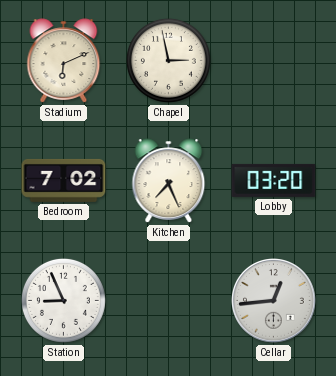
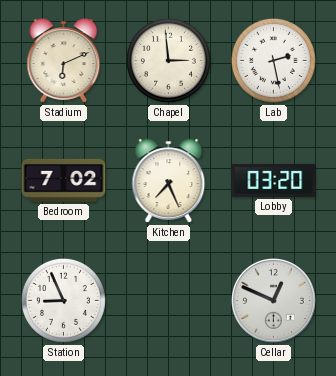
Chapel: 2:58 -> 2:59
Lab: none -> 2:28
Cellar: 12:44 -> 12:49
